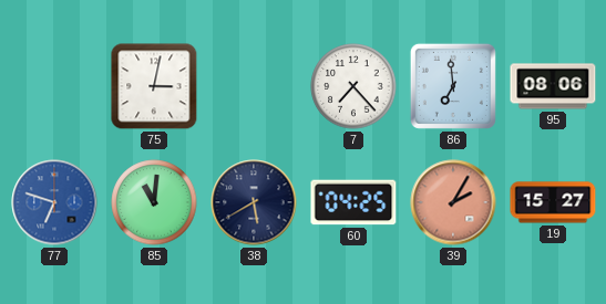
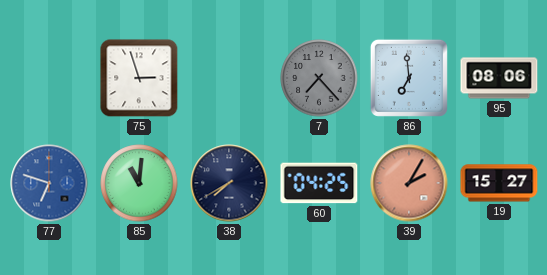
75: 3:02 -> 2:57
7 dial: white -> grey
38: 5:40 -> 7:40
